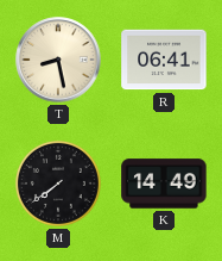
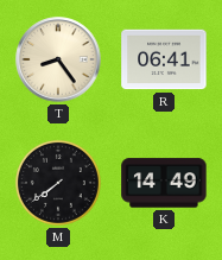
T: 8:28 -> 8:24
